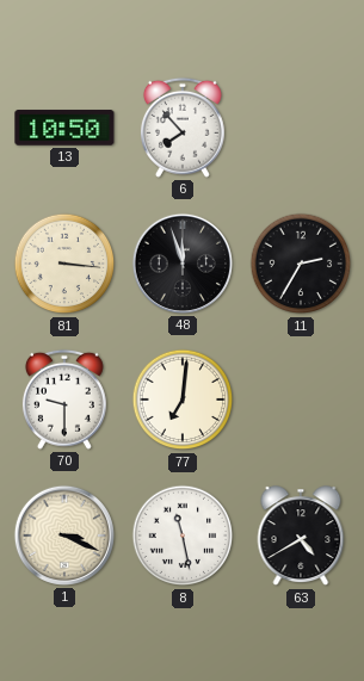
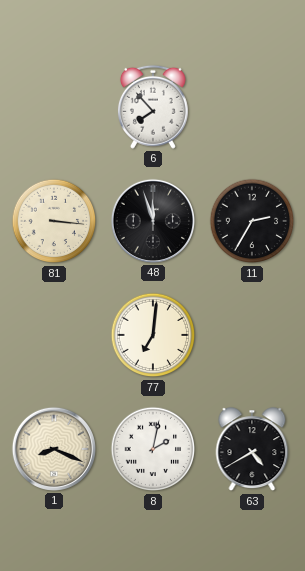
13: 10:50 -> none
70: 9:30 -> none
1: 3:19 -> 8:19
8: 11:28 -> 2:02
